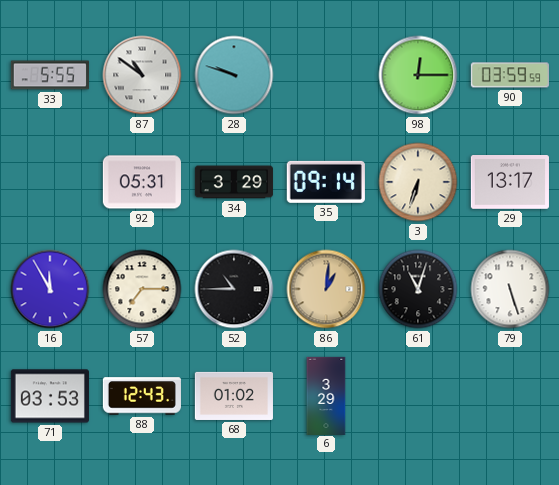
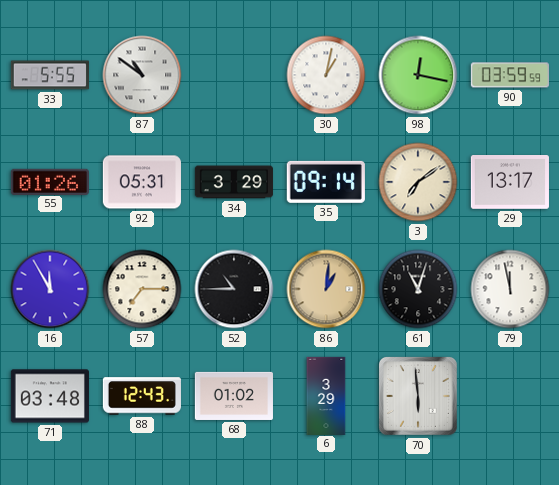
28: 9:48 -> none
30: none -> 1:02
98: 12:15 -> 12:17
55: none -> 01:26
3: 6:33 -> 7:09
79: 5:27 -> 11:58
71: 03:53 -> 03:48
70: none -> 5:59
